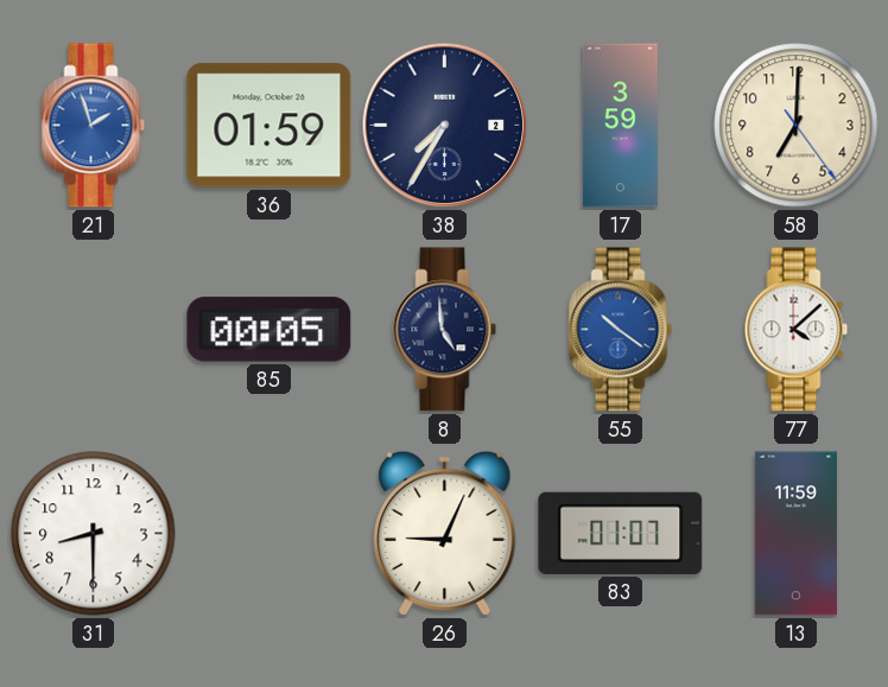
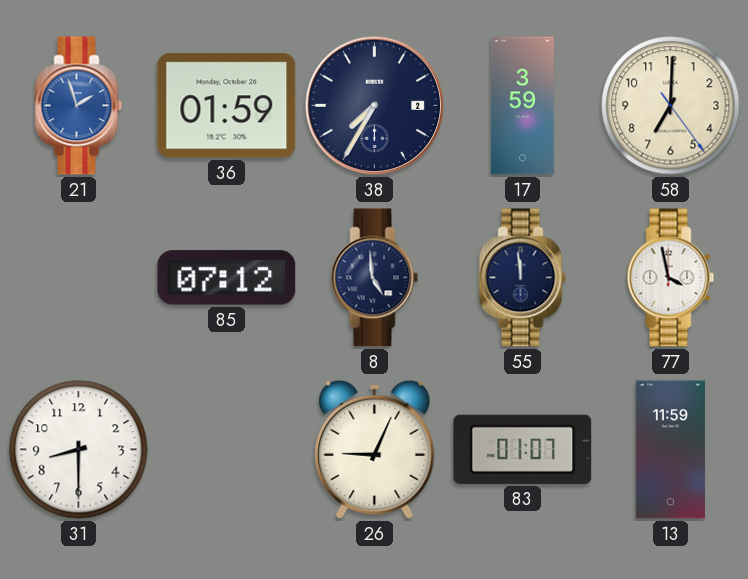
85: 00:05 -> 07:12
55: 10:21 -> 11:59
55 dial: blue -> navy
77: 4:08 -> 3:58
